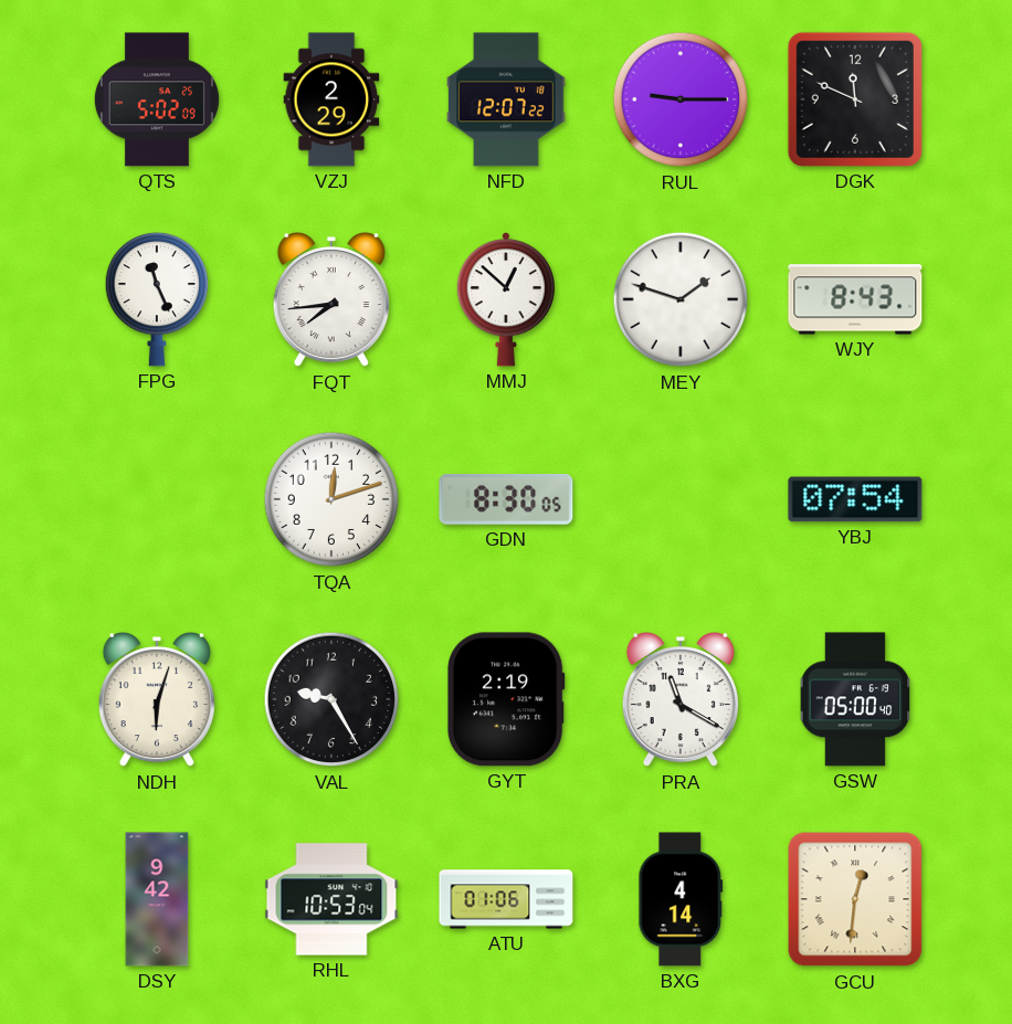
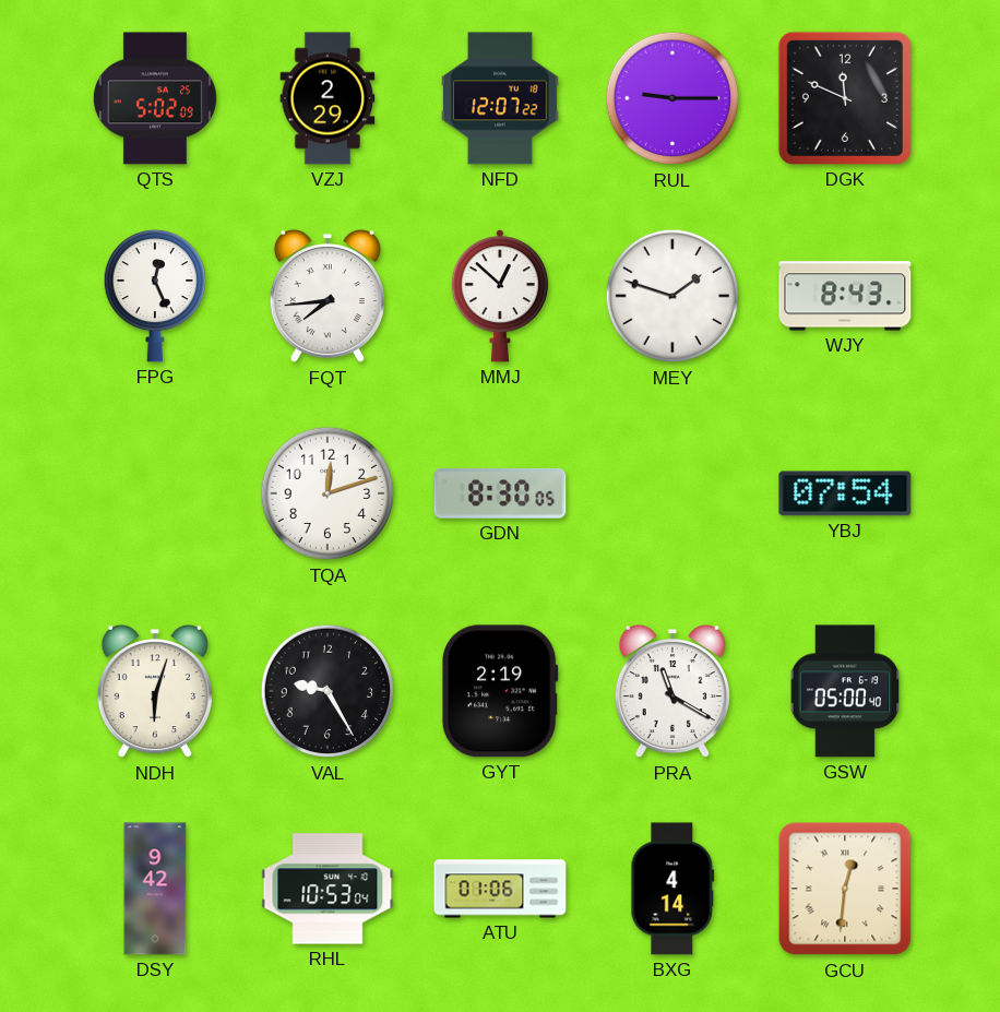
FPG: 11:26 -> 12:26
